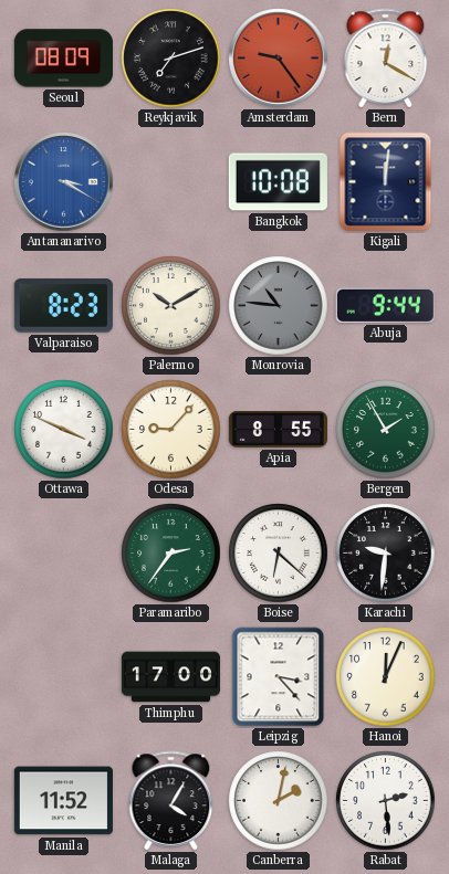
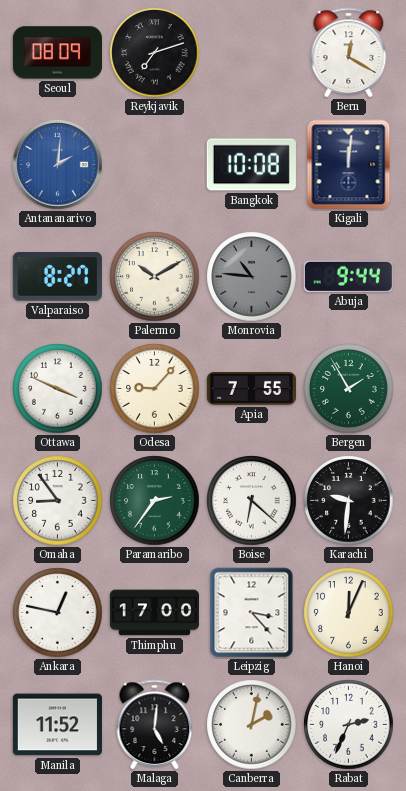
Amsterdam: 9:24 -> none
Antananarivo: 3:20 -> 2:01
Valparaiso: 8:23 -> 8:27
Apia: 8:55 -> 7:55
Omaha: none -> 8:54
Ankara: none -> 12:47
Malaga: 4:05 -> 5:01
Rabat: 2:29 -> 2:34
